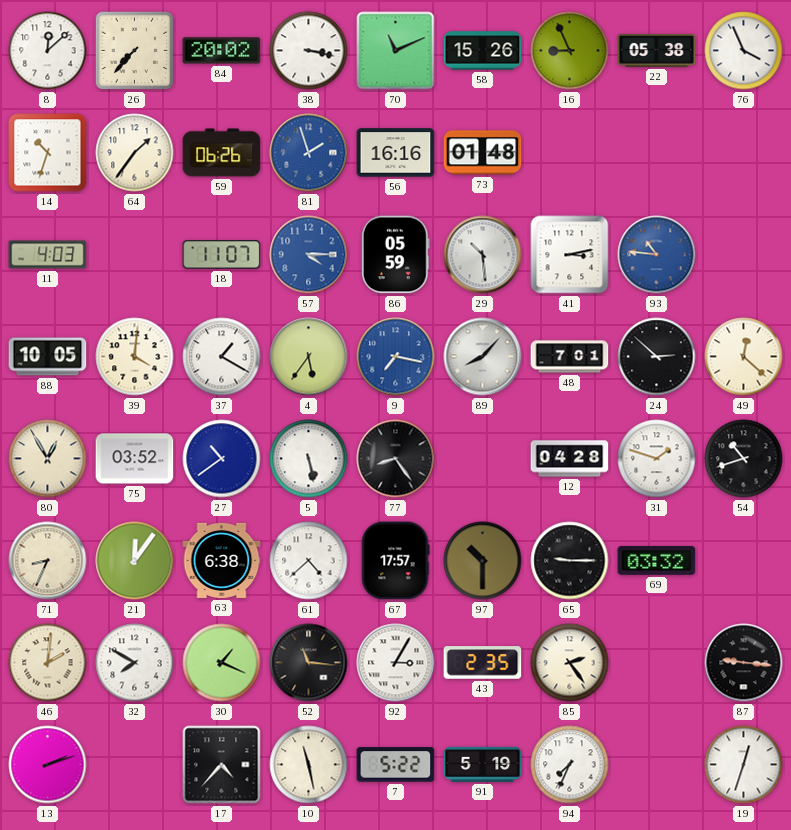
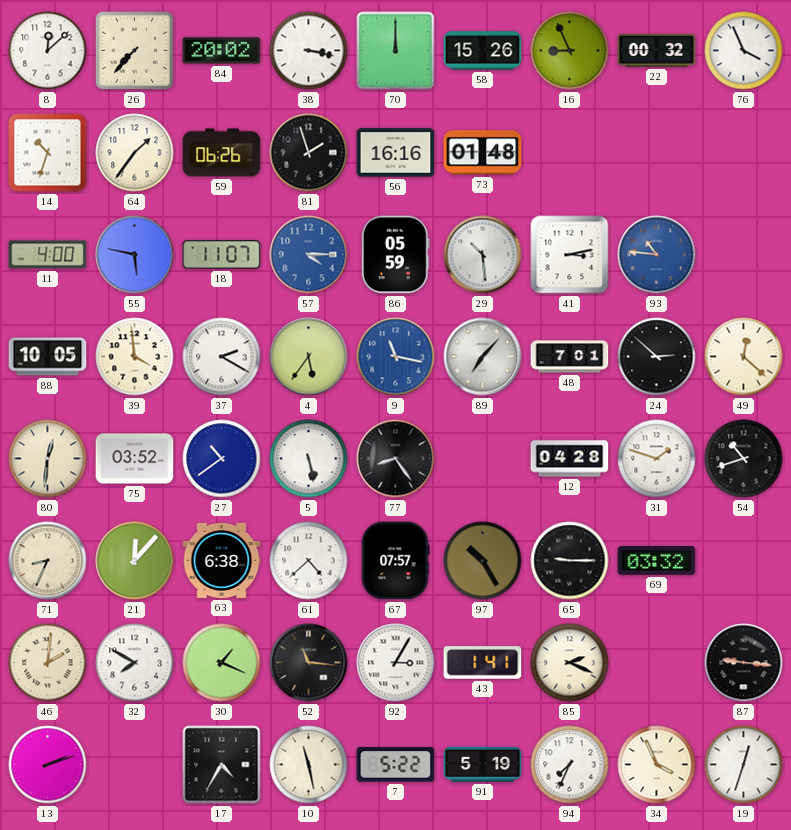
70: 11:11 -> 12:00
22: 05:38 -> 00:32
81 dial: blue -> black
11: 4:03 -> 4:00
55: none -> 5:47
39: 4:01 -> 3:59
37: 1:20 -> 2:20
9: 7:17 -> 11:17
89: 8:07 -> 7:07
80: 12:55 -> 12:31
21: 12:06 -> 12:07
67: 17:57 -> 07:57
97: 10:30 -> 10:25
43: 2:35 -> 1:41
85: 2:24 -> 2:19
17: 4:37 -> 4:35
34: none -> 3:56
